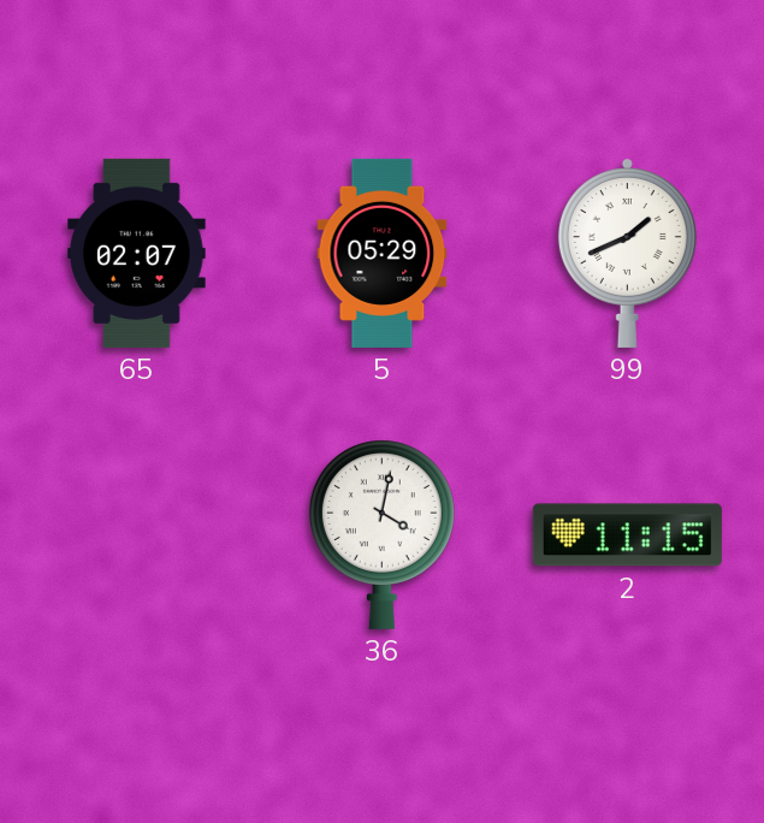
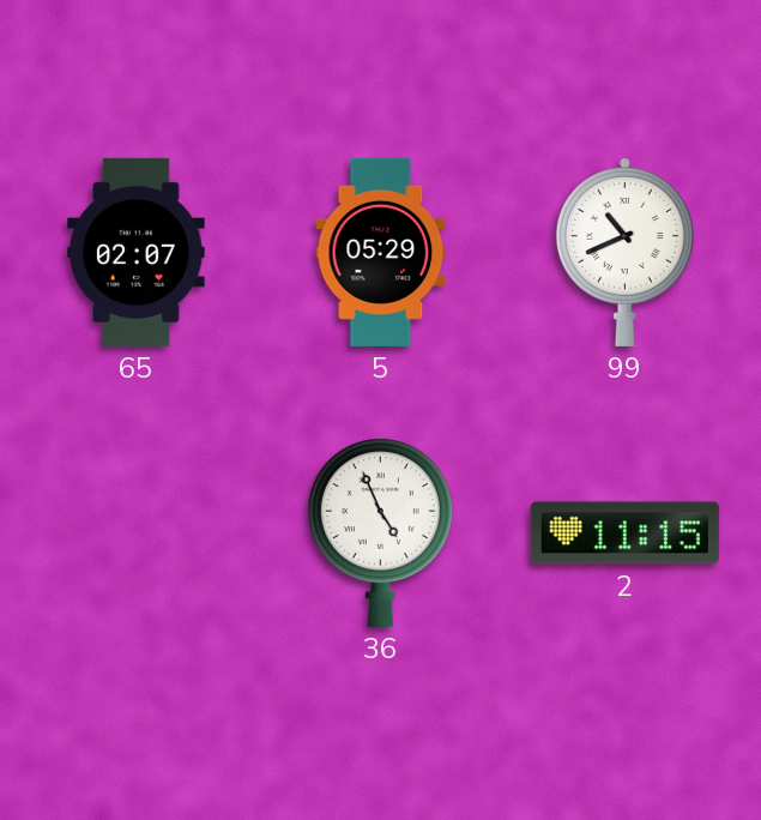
99: 1:41 -> 10:41
36: 4:02 -> 4:56
